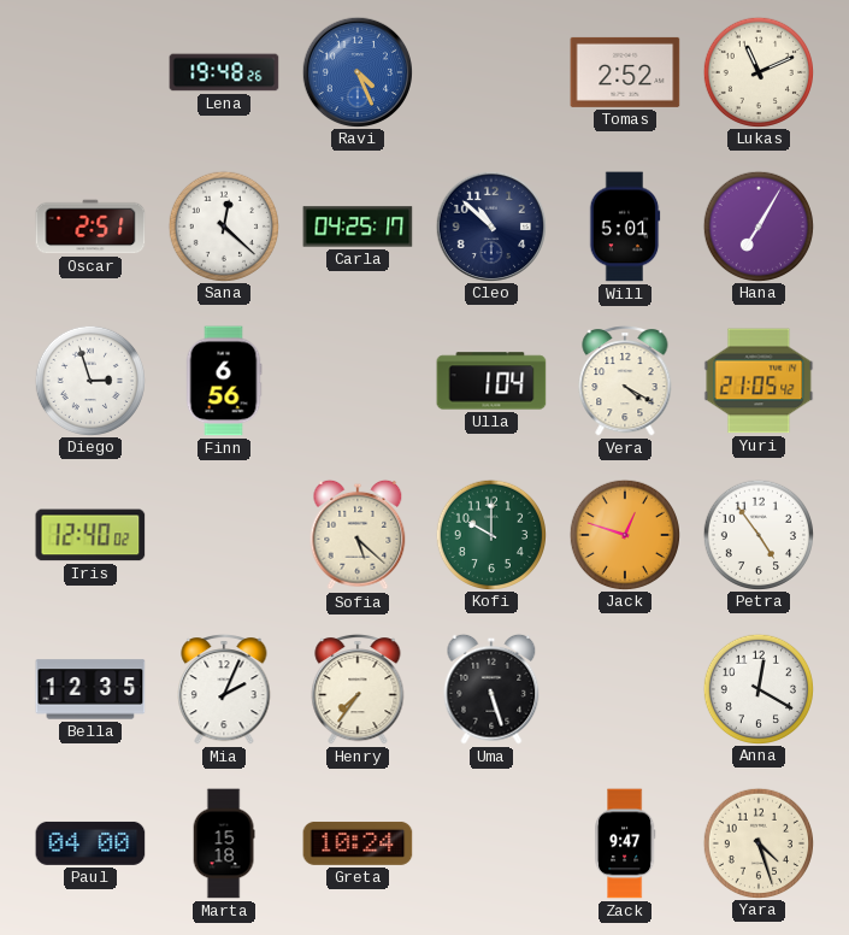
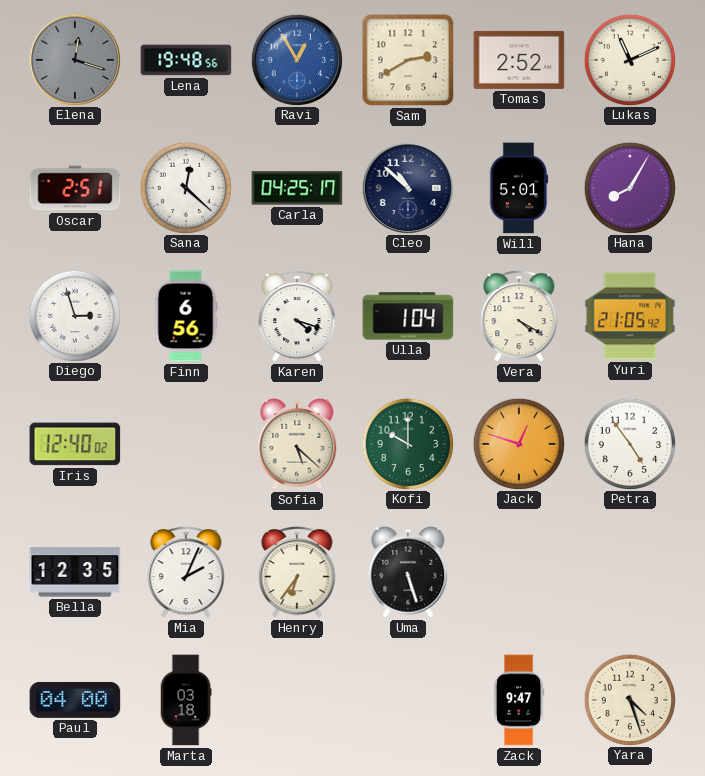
Elena: none -> 12:18
Lena: 19:48:26 -> 19:48:56
Ravi: 4:26 -> 12:55
Sam: none -> 2:40
Hana: 7:05 -> 8:05
Karen: none -> 4:18
Henry: 7:36 -> 6:36
Anna: 12:20 -> none
Marta: 15:18 -> 03:18
Greta: 10:24 -> none
